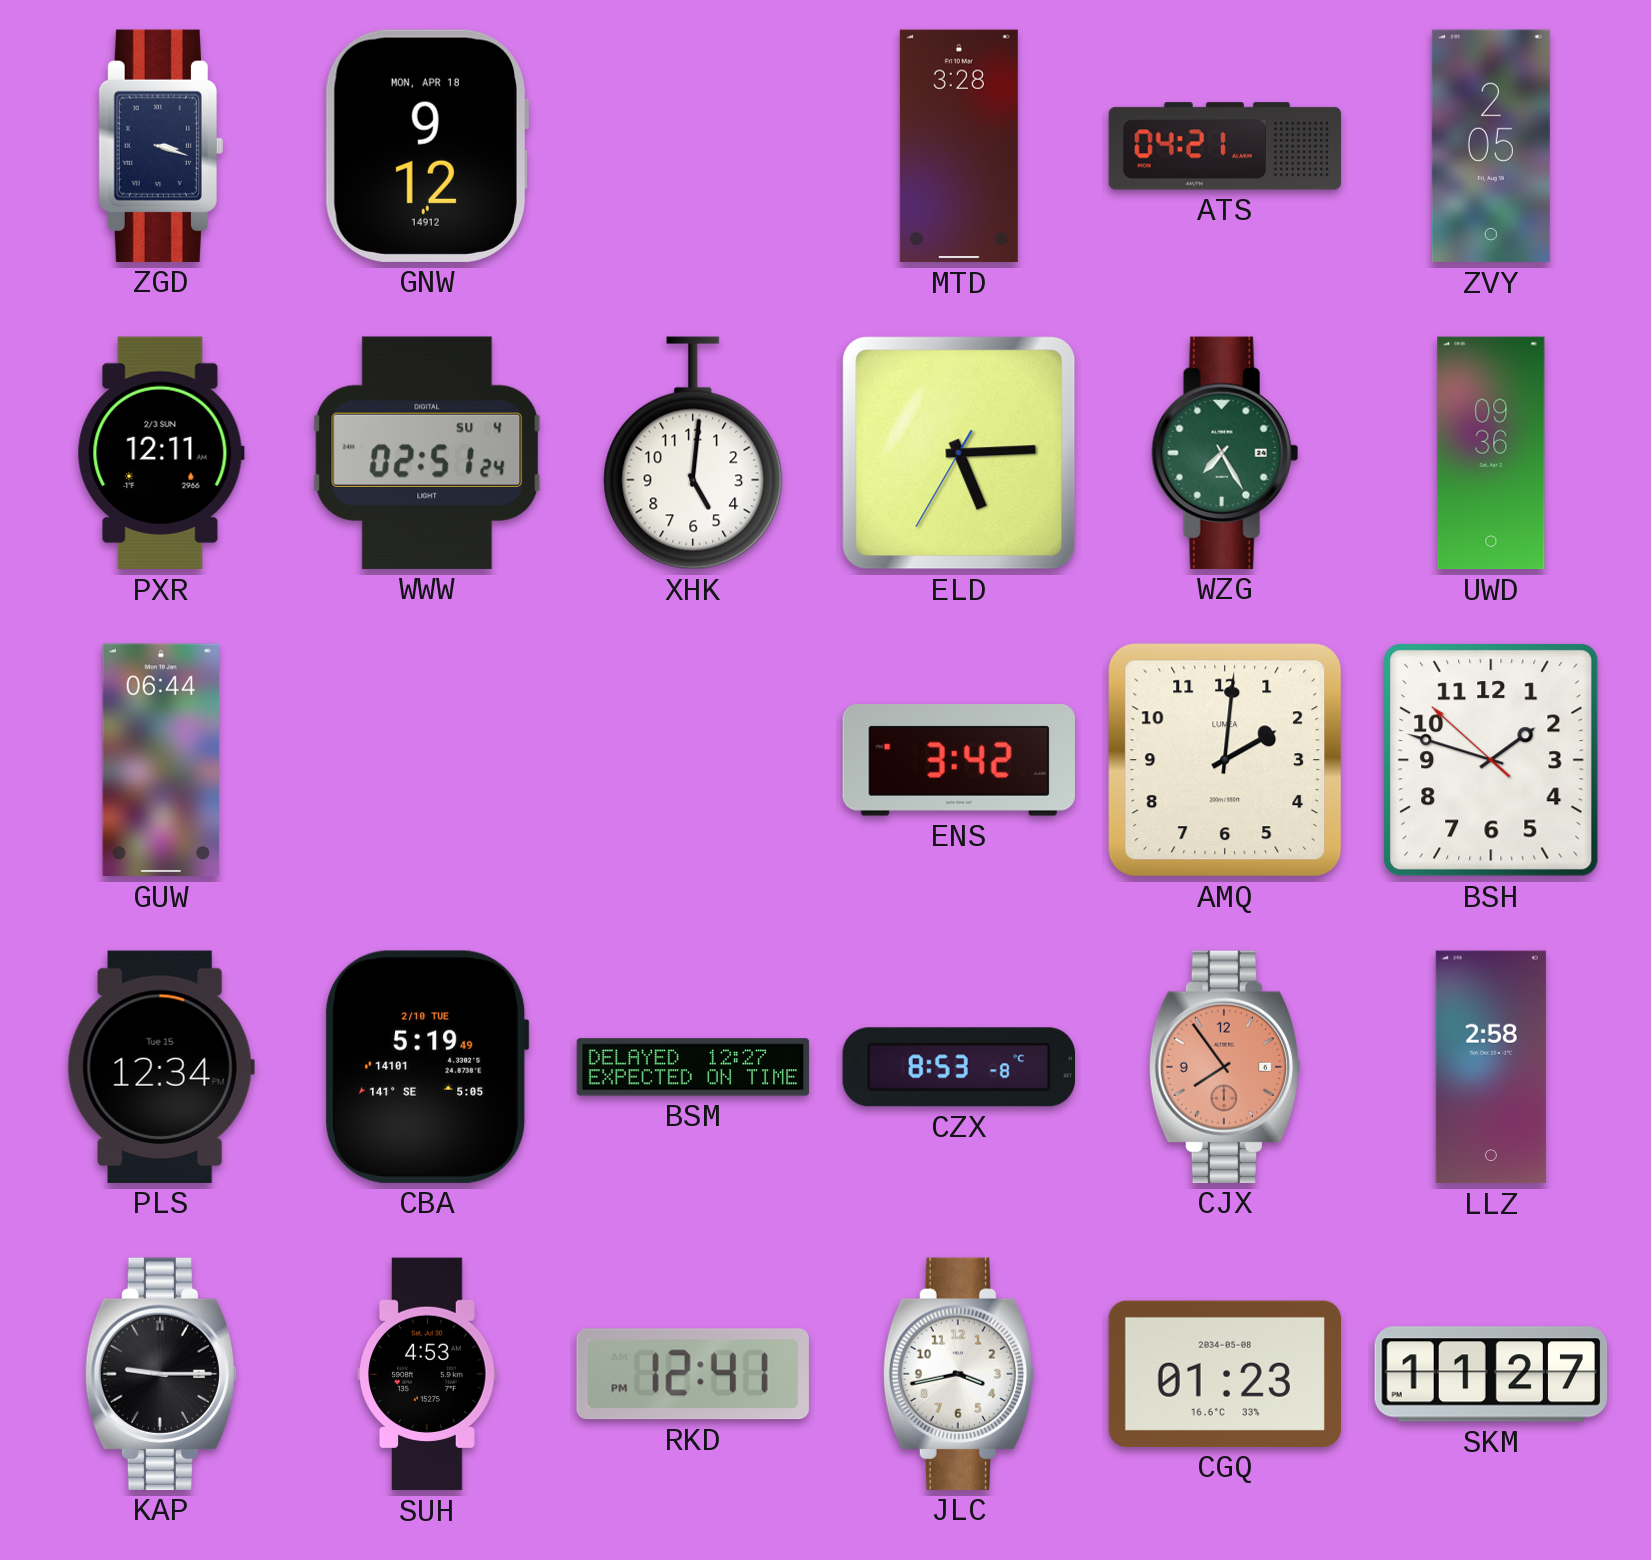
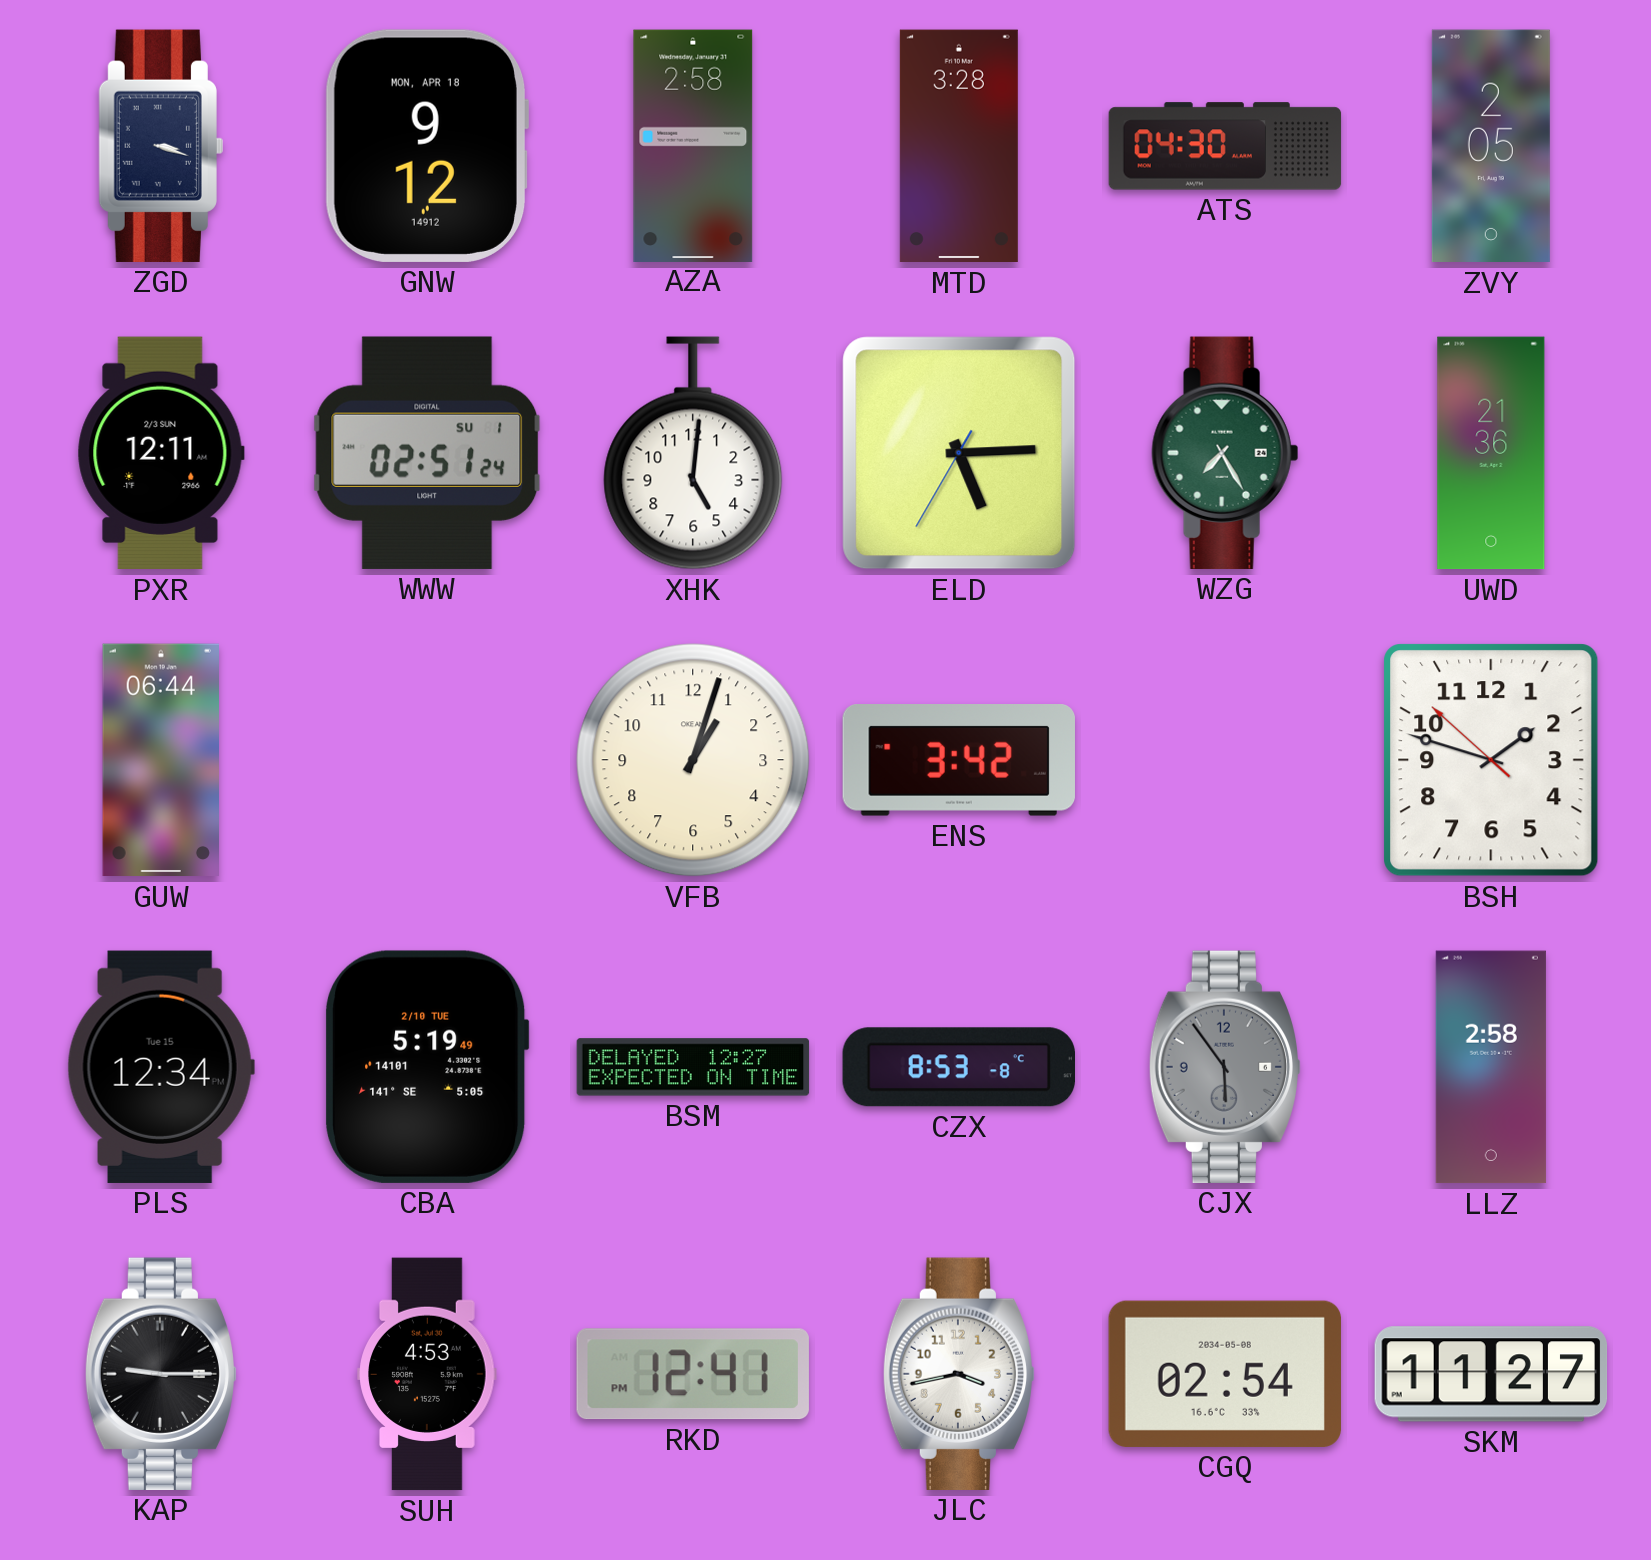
AZA: none -> 2:58
ATS: 04:21 -> 04:30
WWW date: SU 4 -> SU 1
UWD: 09:36 -> 21:36
VFB: none -> 1:03
AMQ: 2:01 -> none
CJX: 7:54 -> 5:54
CJX dial: salmon -> grey
CGQ: 01:23 -> 02:54
